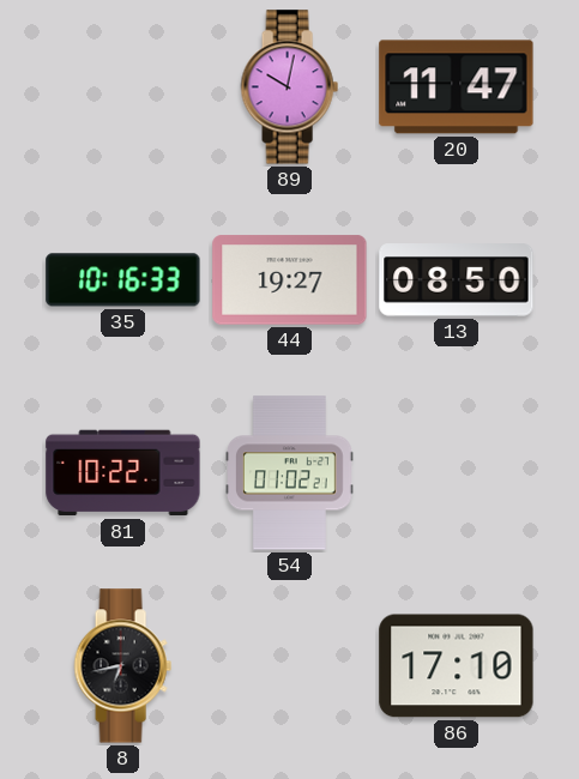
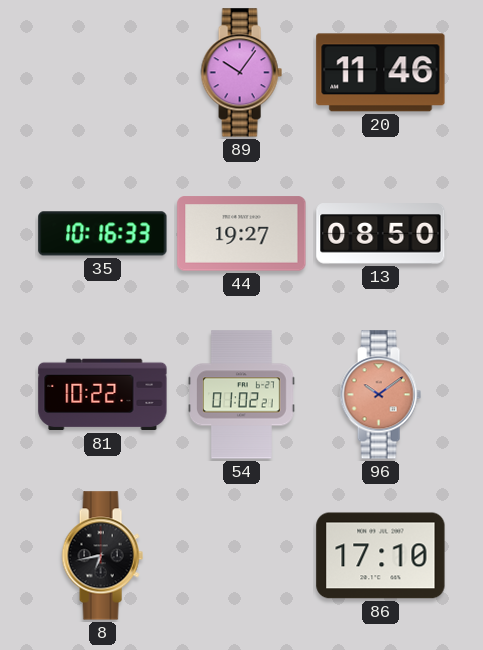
89: 10:02 -> 10:06
20: 11:47 -> 11:46
96: none -> 10:09
